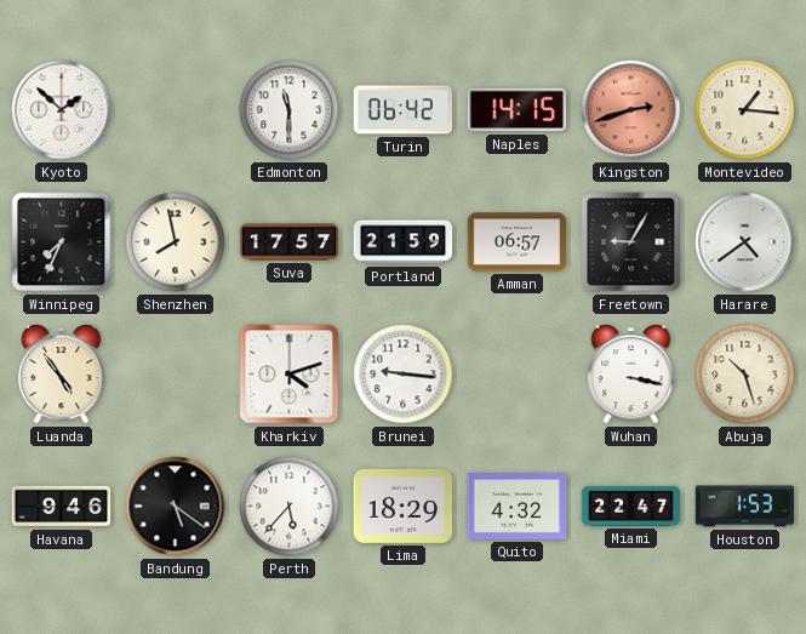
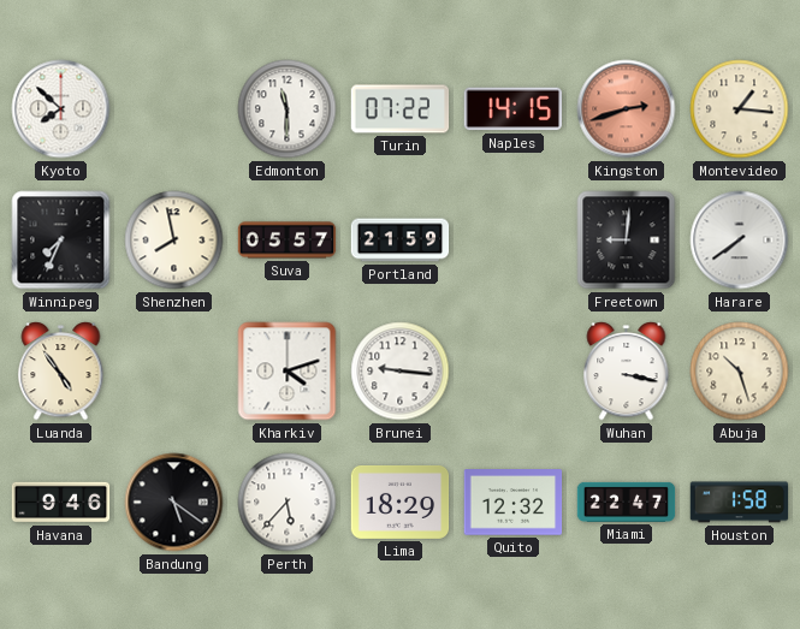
Kyoto: 1:52 -> 7:52
Turin: 06:42 -> 07:22
Suva: 17:57 -> 05:57
Amman: 06:57 -> none
Freetown: 9:05 -> 9:01
Harare: 4:39 -> 7:39
Quito: 4:32 -> 12:32
Houston: 1:53 -> 1:58
